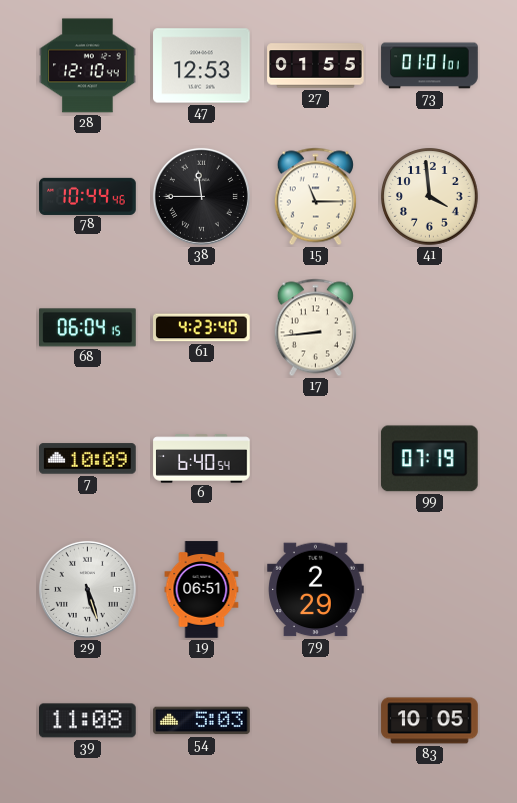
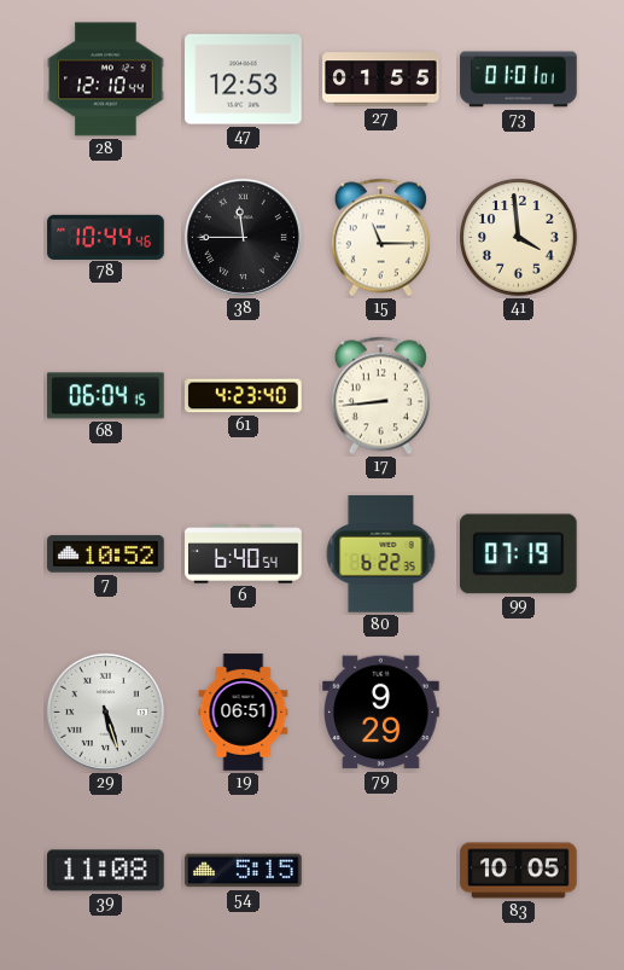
7: 10:09 -> 10:52
80: none -> 6:22
79: 2:29 -> 9:29
54: 5:03 -> 5:15
